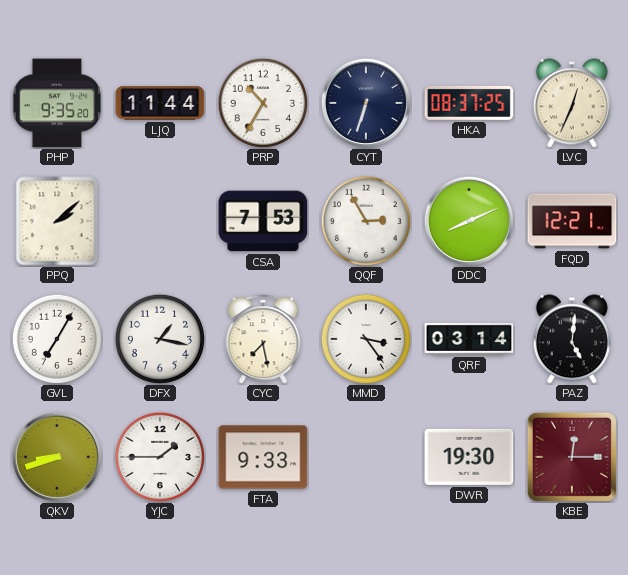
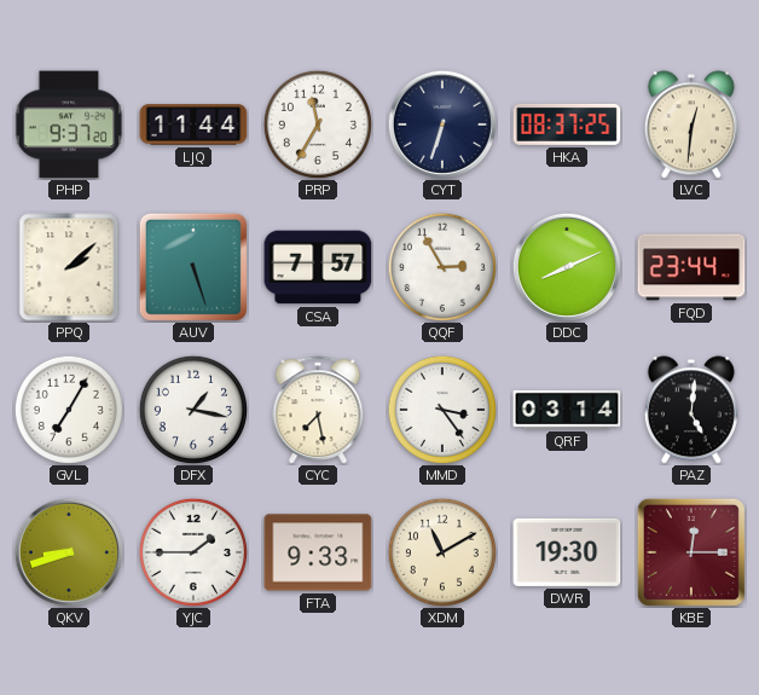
PHP: 9:35 -> 9:37
PRP: 10:35 -> 11:35
LVC: 12:34 -> 12:31
AUV: none -> 5:27
CSA: 7:53 -> 7:57
FQD: 12:21 -> 23:44
XDM: none -> 11:10
